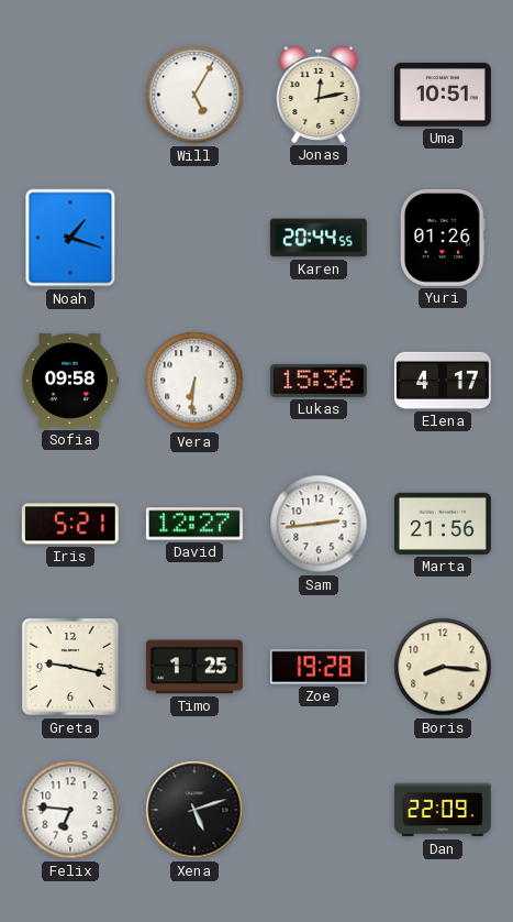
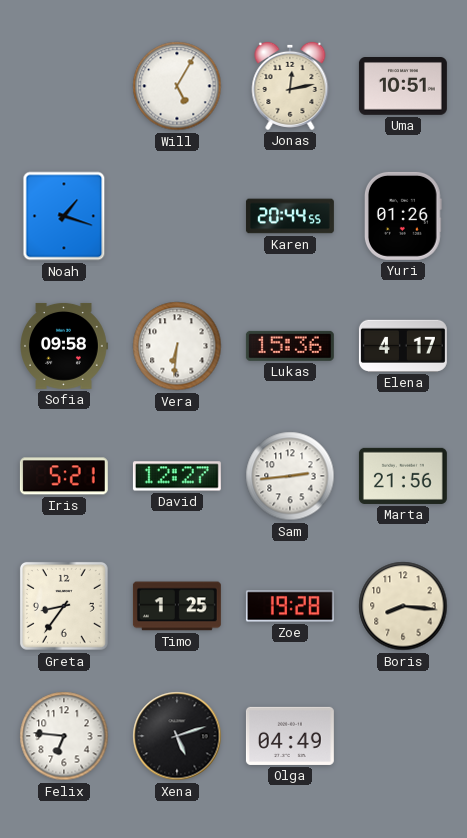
Greta: 9:17 -> 8:36
Olga: none -> 04:49
Dan: 22:09 -> none
